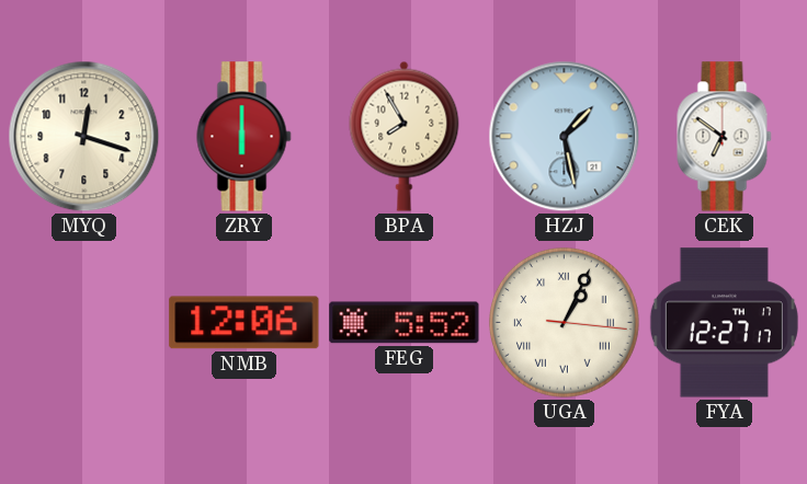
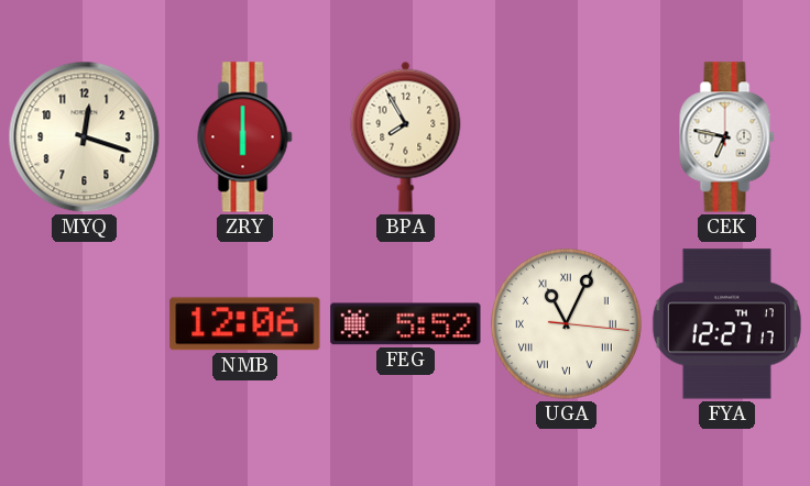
HZJ: 1:28 -> none
CEK: 6:51 -> 6:47
UGA: 1:04 -> 11:04
